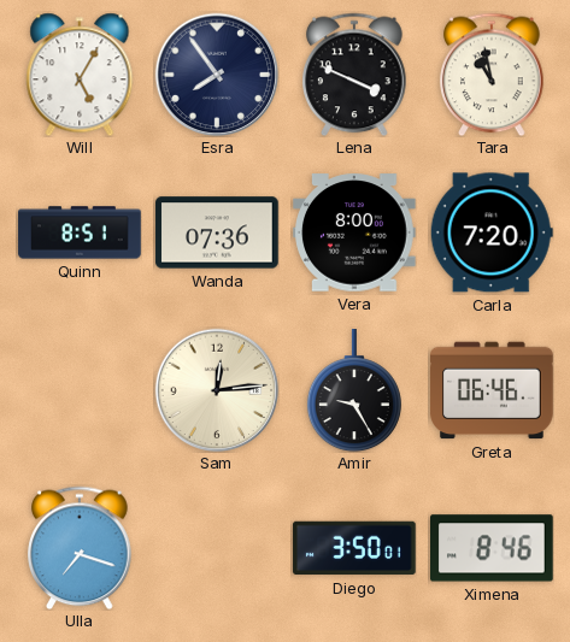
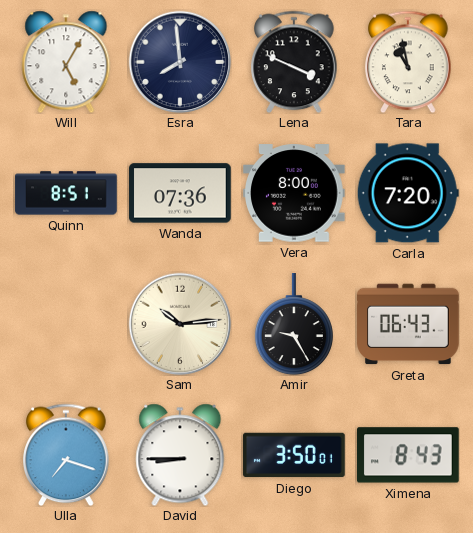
Esra: 7:54 -> 7:59
Sam: 12:14 -> 10:14
Greta: 06:46 -> 06:43
David: none -> 8:45
Ximena: 8:46 -> 8:43
